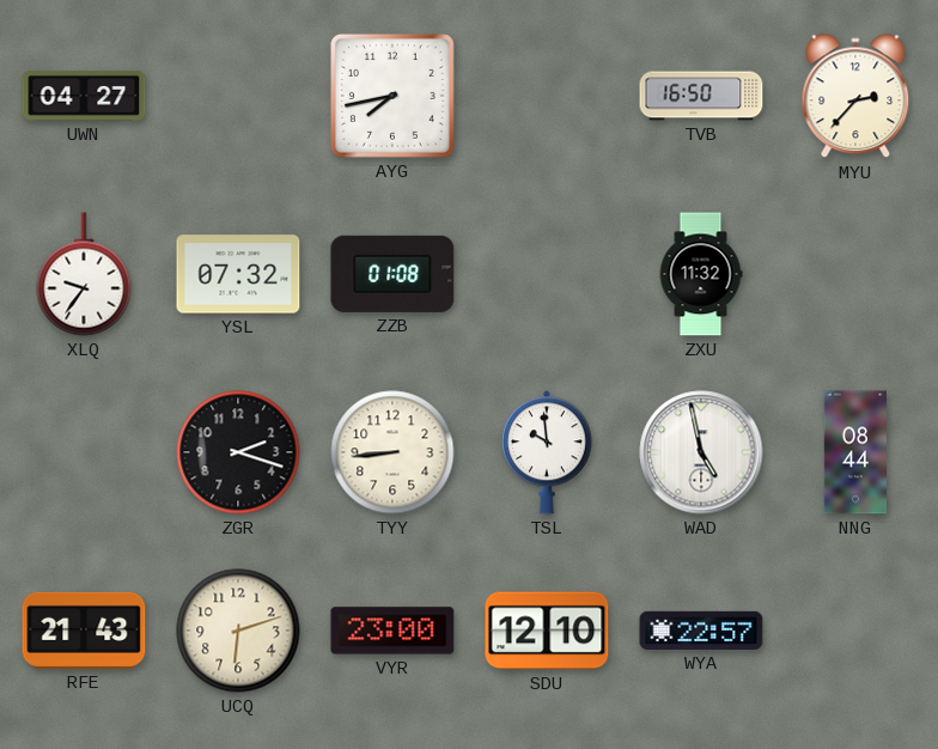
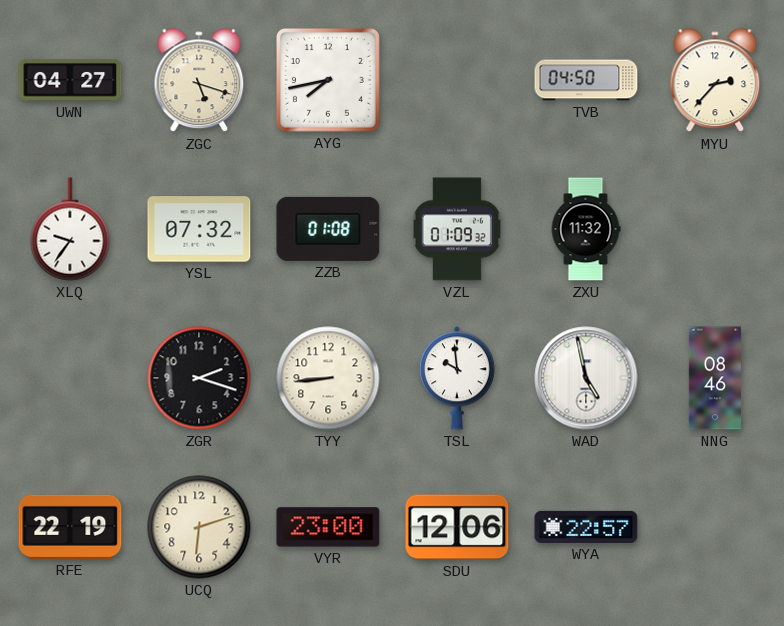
ZGC: none -> 5:18
TVB: 16:50 -> 04:50
VZL: none -> 01:09
NNG: 08:44 -> 08:46
RFE: 21:43 -> 22:19
SDU: 12:10 -> 12:06
